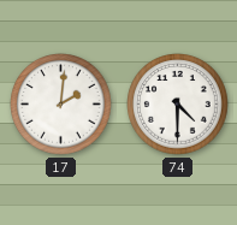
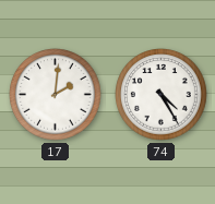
74: 4:30 -> 4:25
